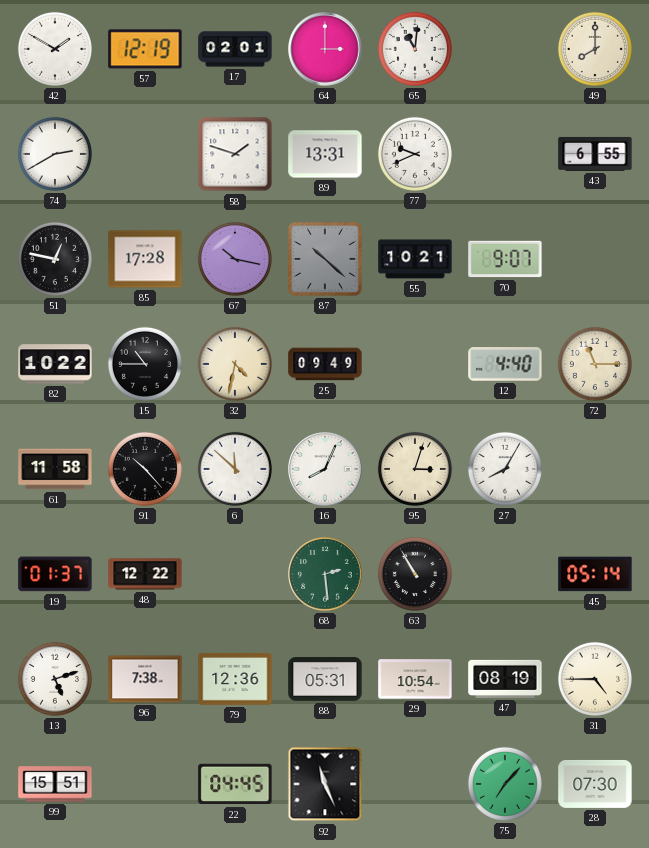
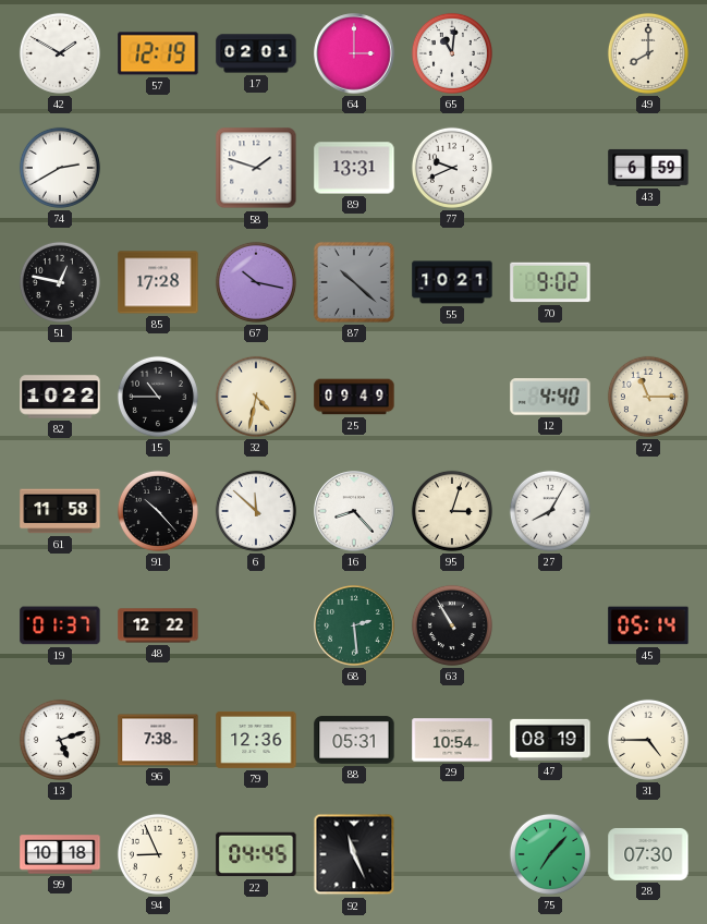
43: 6:55 -> 6:59
70: 9:07 -> 9:02
16: 8:04 -> 8:23
99: 15:51 -> 10:18
94: none -> 8:56
